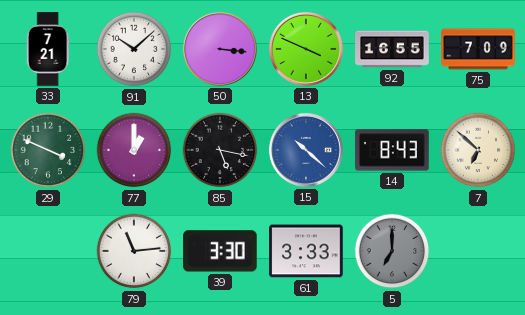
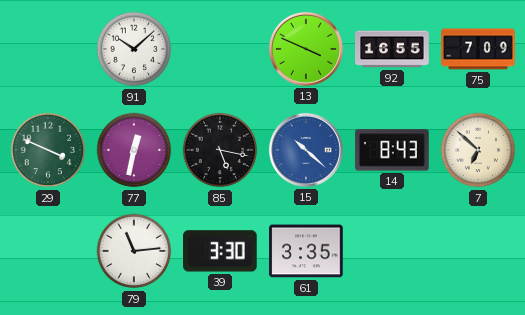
33: 7:21 -> none
50: 3:16 -> none
77: 1:00 -> 12:32
61: 3:33 -> 3:35
5: 7:00 -> none
